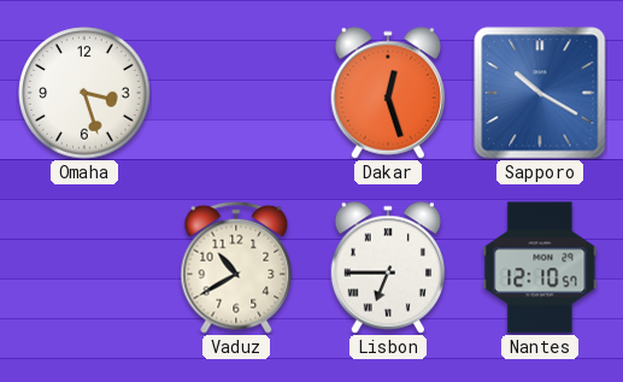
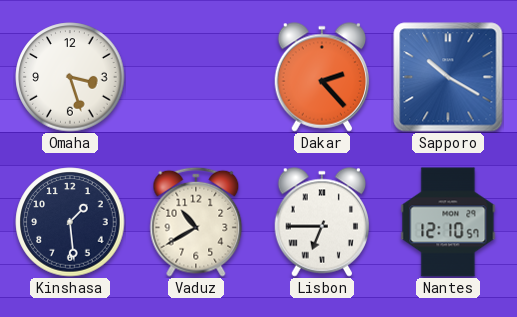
Dakar: 12:27 -> 2:23
Kinshasa: none -> 1:29
